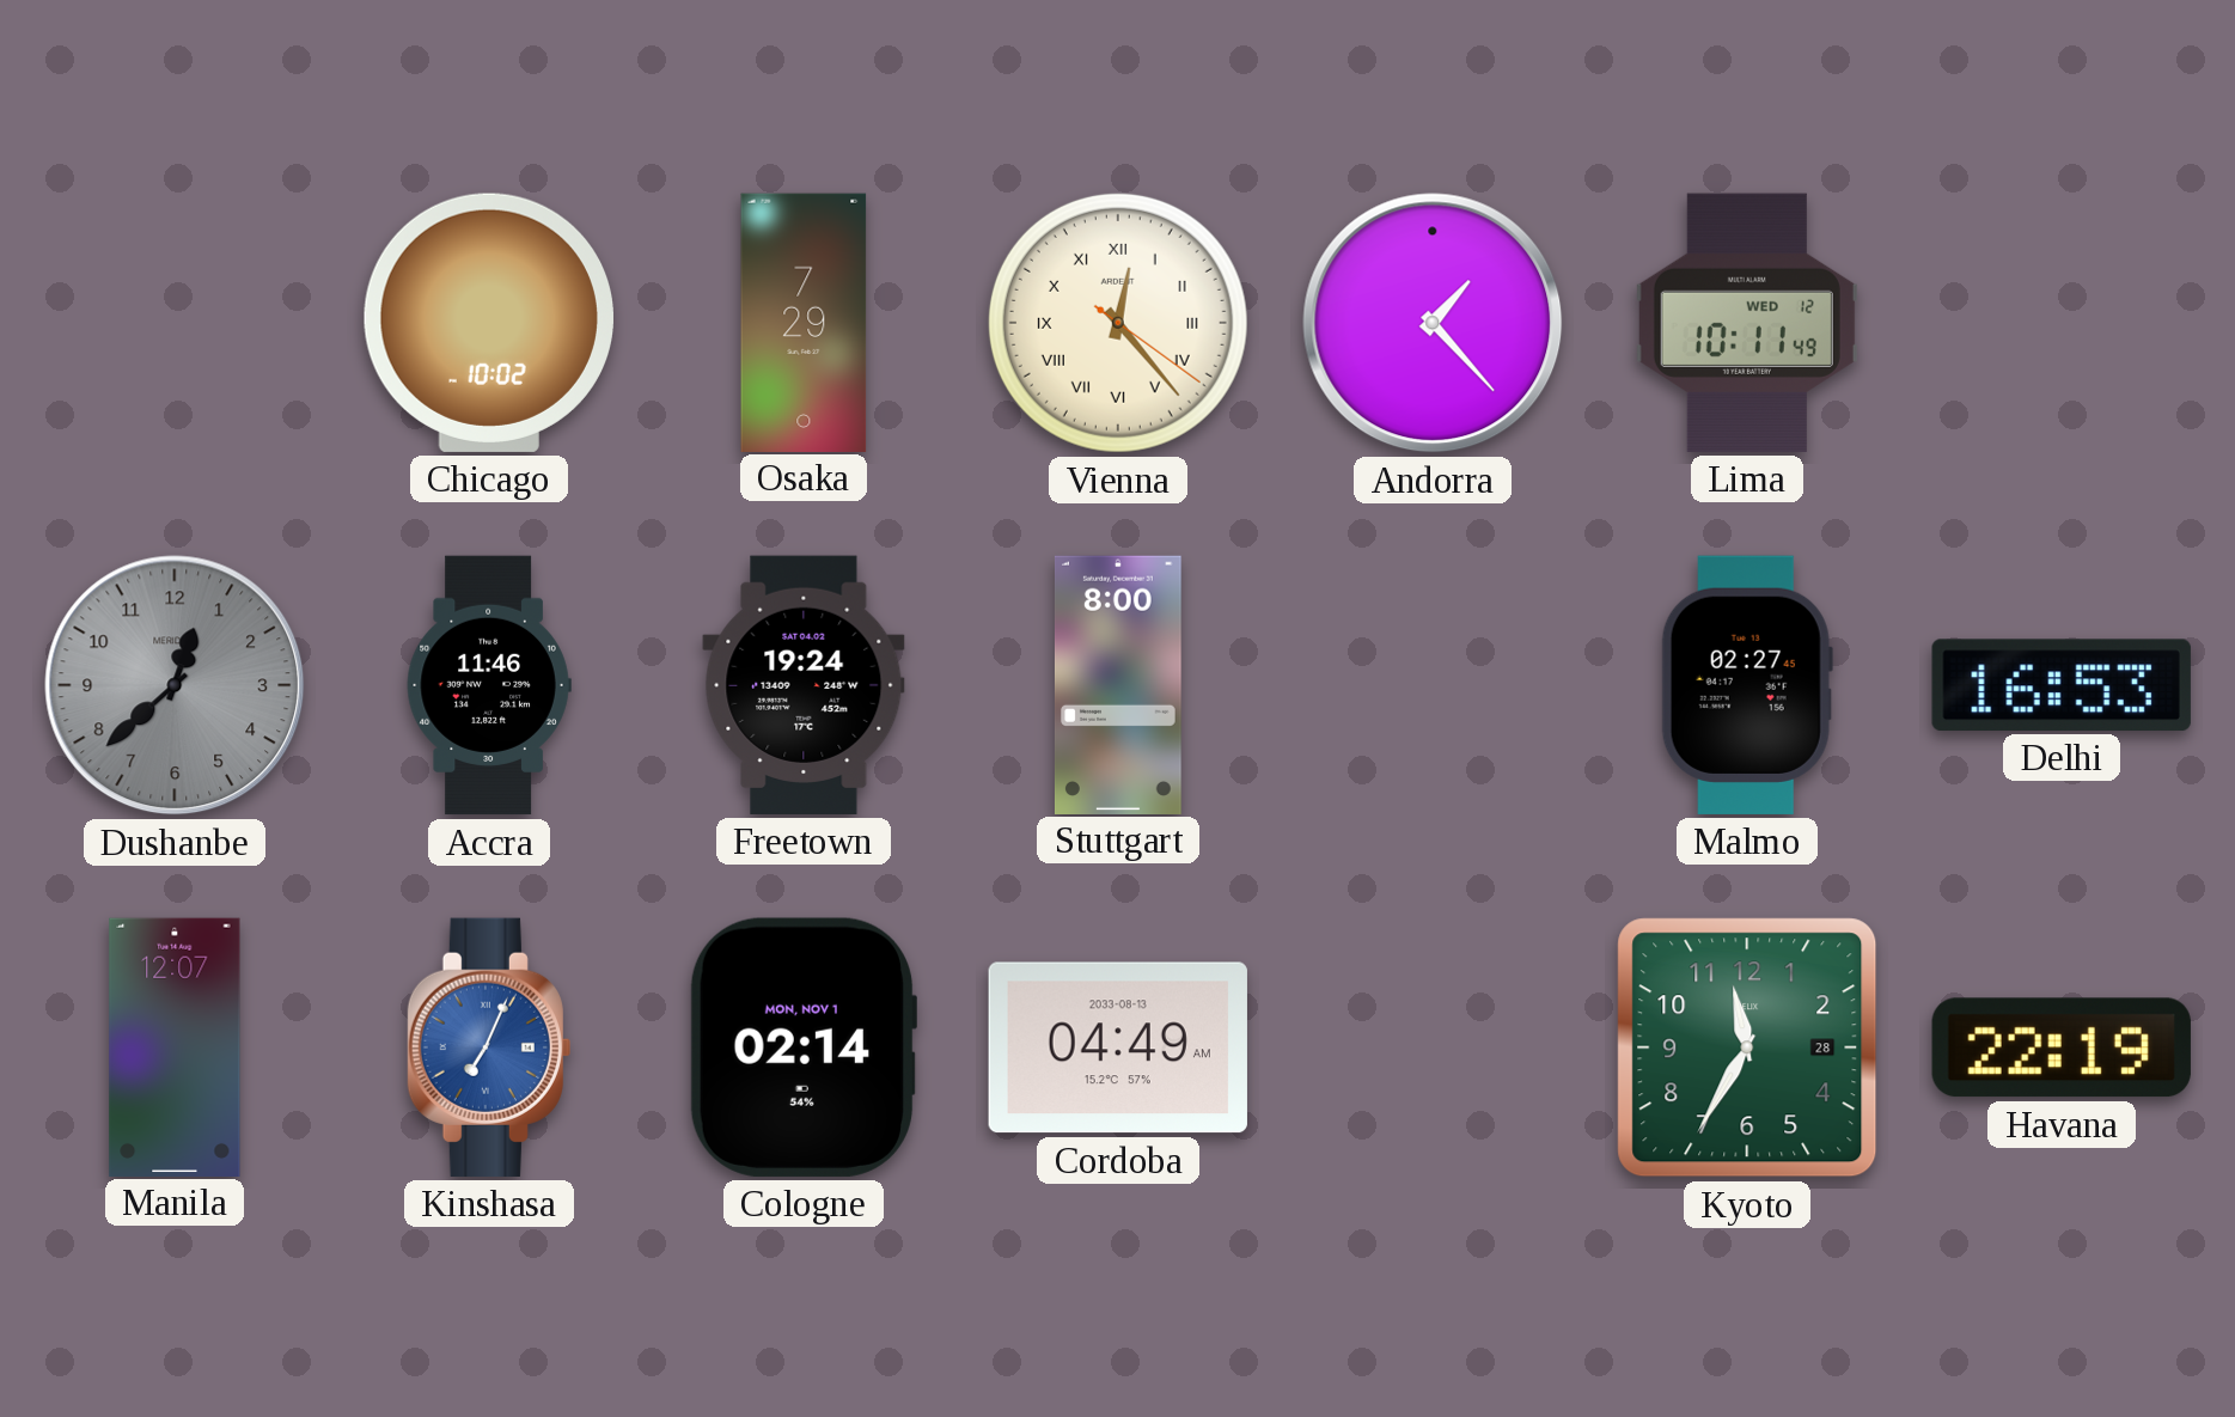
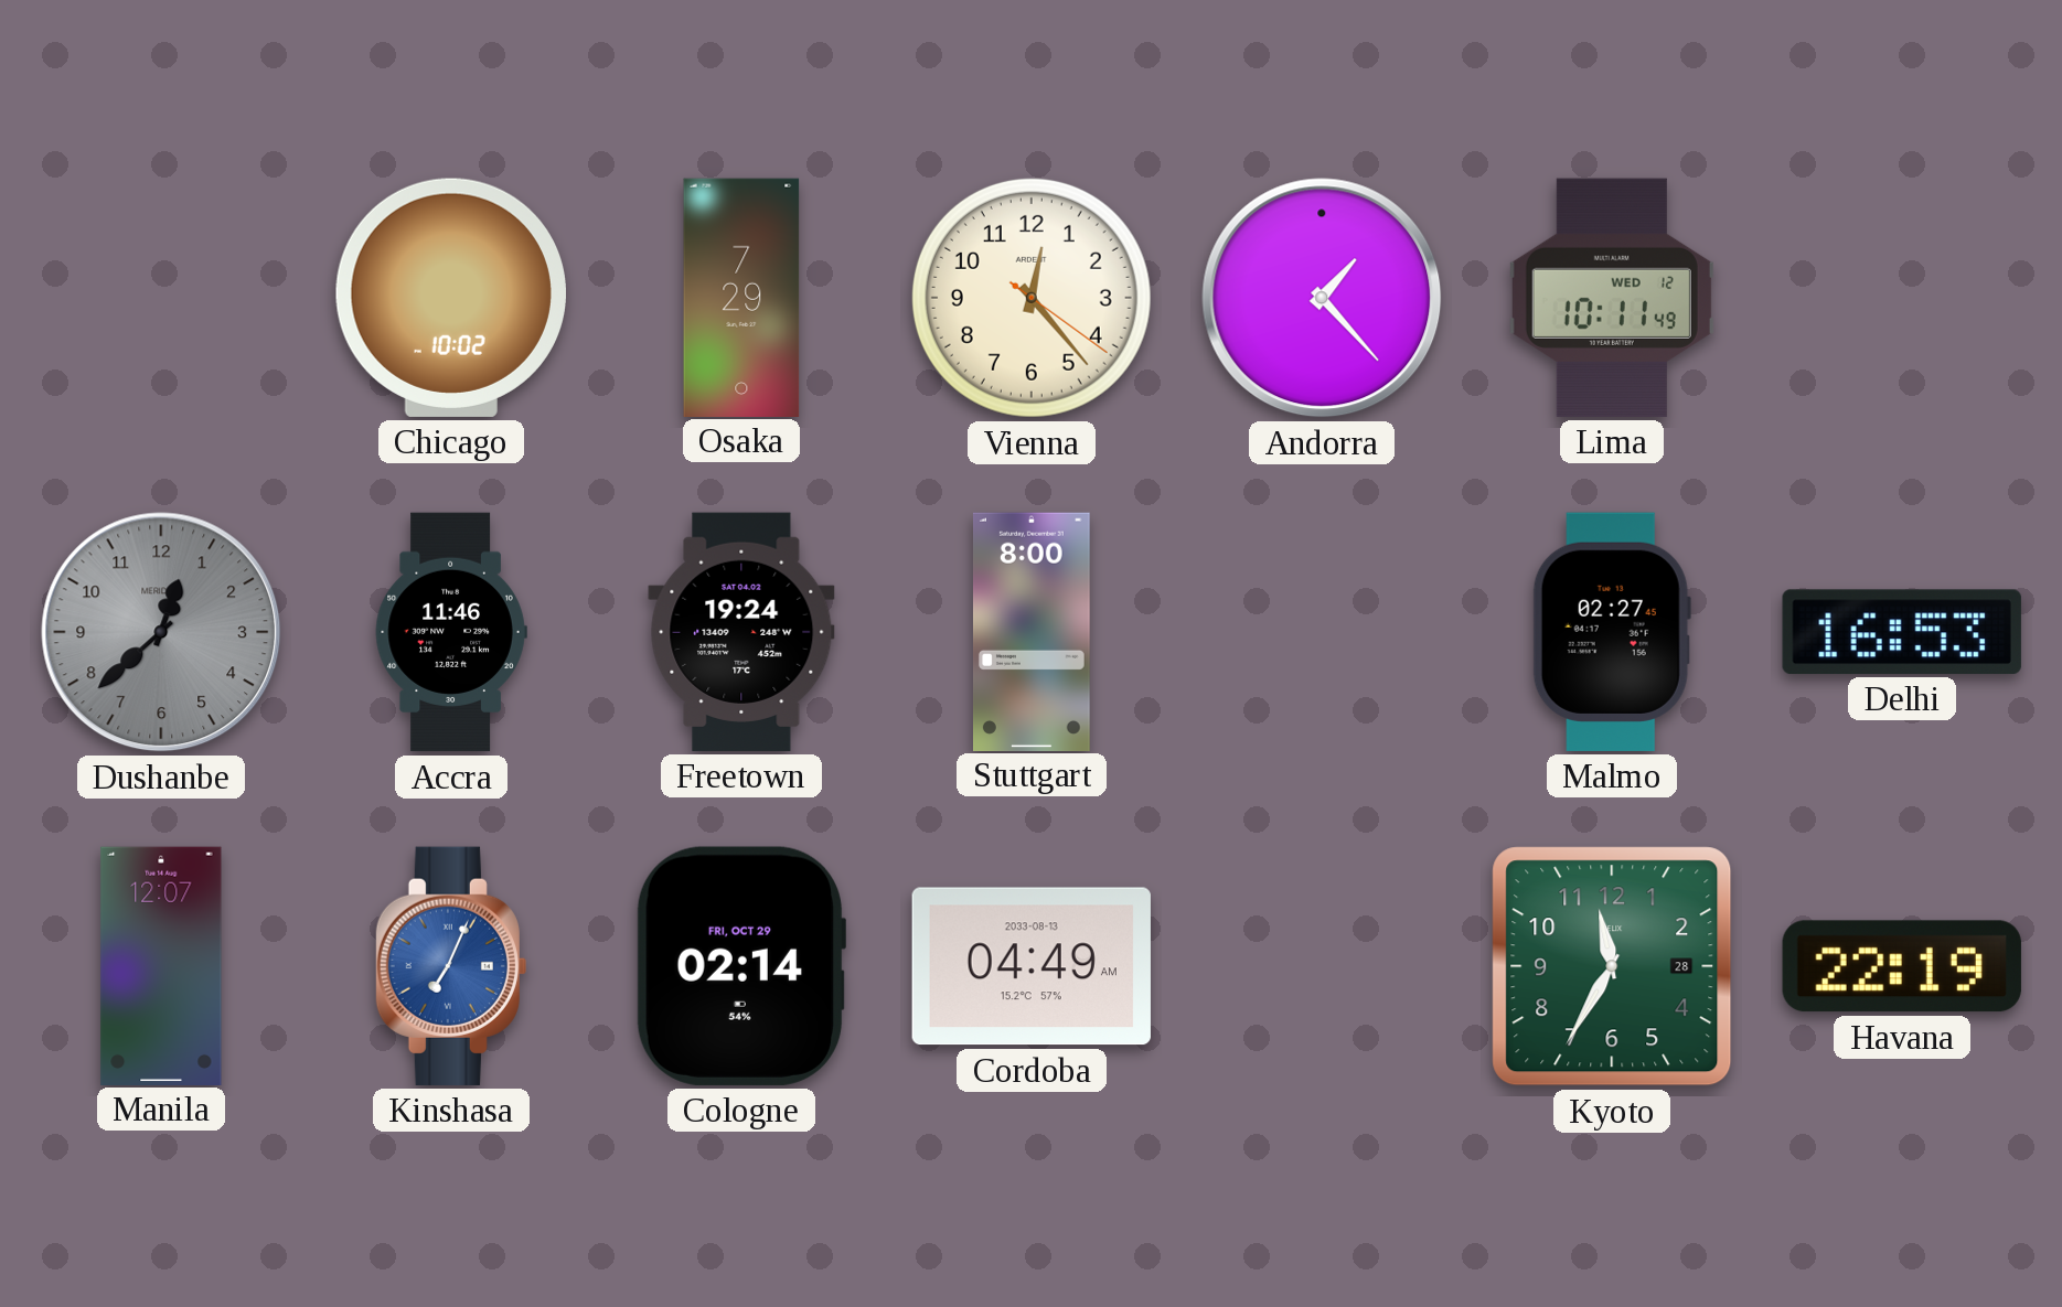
Vienna numerals: Roman -> Arabic
Cologne date: MON, NOV 1 -> FRI, OCT 29
